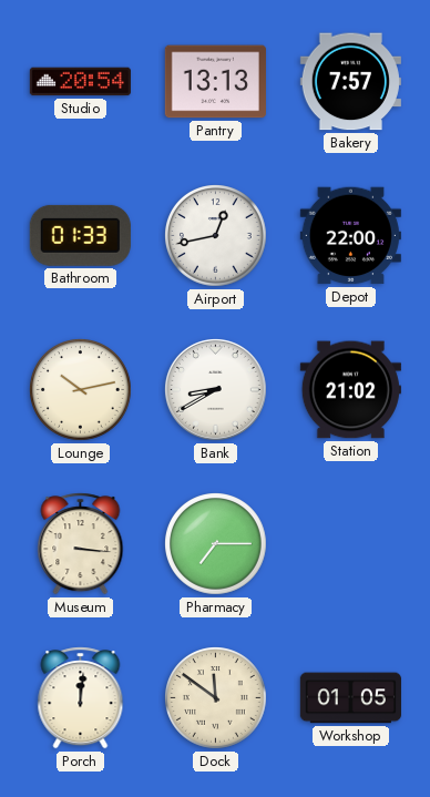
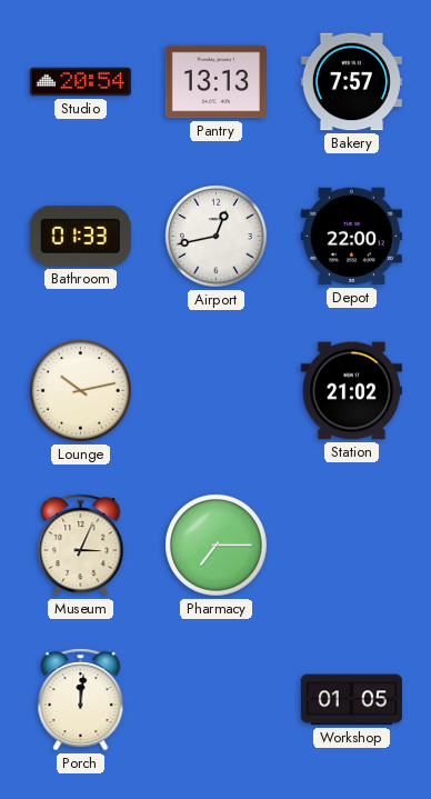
Bank: 8:40 -> none
Museum: 3:16 -> 3:04
Dock: 11:51 -> none
